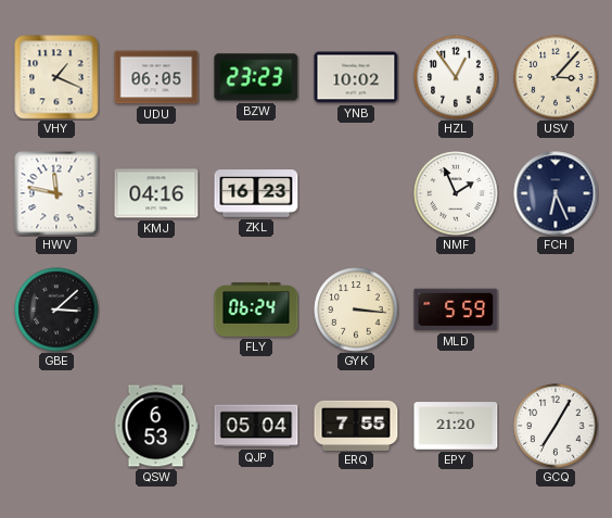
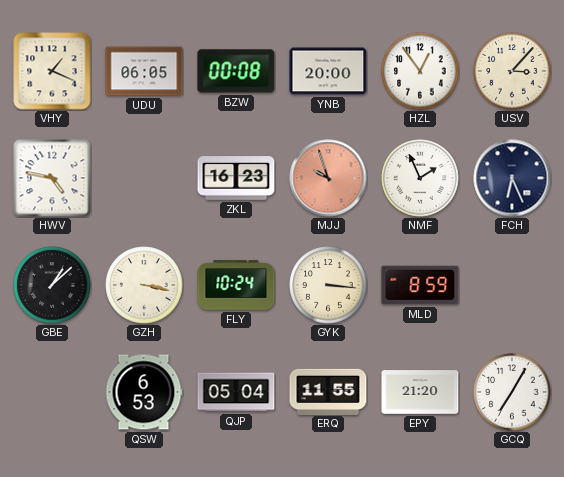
BZW: 23:23 -> 00:08
YNB: 10:02 -> 20:00
HWV: 11:47 -> 4:47
KMJ: 04:16 -> none
MJJ: none -> 9:57
GBE: 3:08 -> 1:08
GZH: none -> 3:17
FLY: 06:24 -> 10:24
MLD: 5:59 -> 8:59
ERQ: 7:55 -> 11:55
